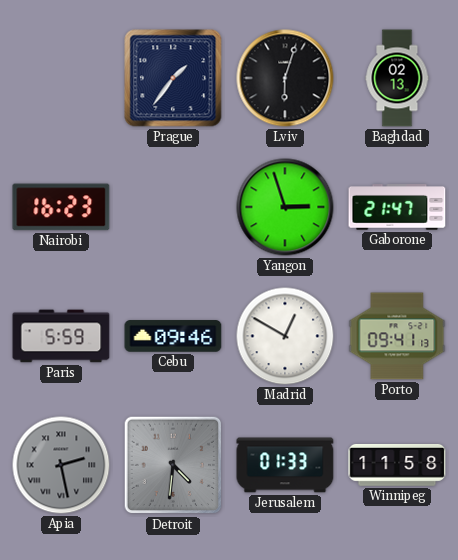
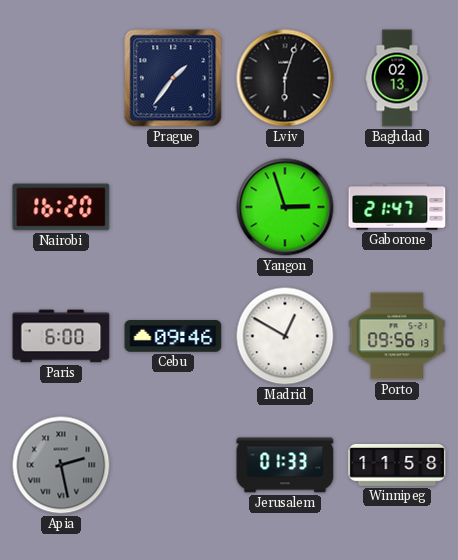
Nairobi: 16:23 -> 16:20
Paris: 5:59 -> 6:00
Porto: 09:41 -> 09:56
Detroit: 4:31 -> none
